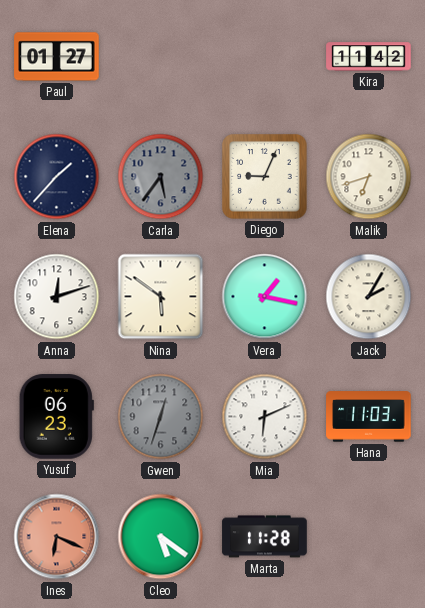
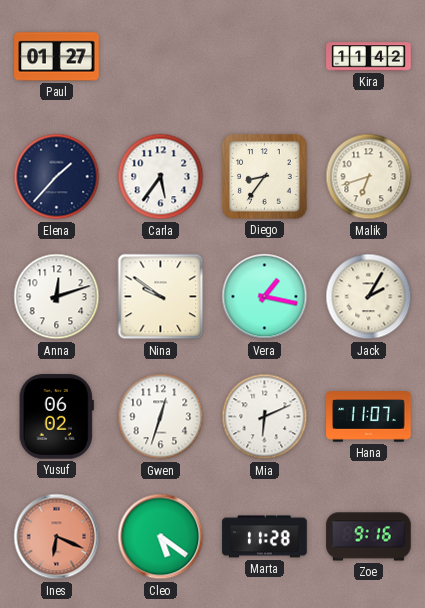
Carla dial: grey -> white
Diego: 9:04 -> 8:36
Nina: 5:51 -> 9:51
Yusuf: 06:23 -> 06:02
Gwen dial: grey -> white
Hana: 11:03 -> 11:07
Zoe: none -> 9:16
